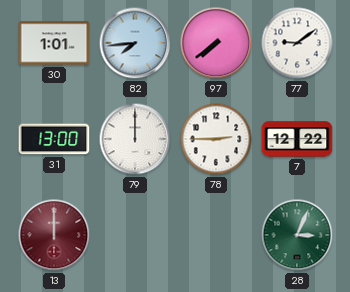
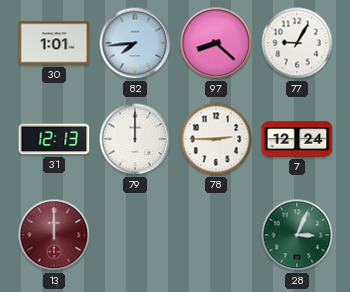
97: 7:39 -> 8:22
77: 9:09 -> 9:05
31: 13:00 -> 12:13
7: 12:22 -> 12:24
